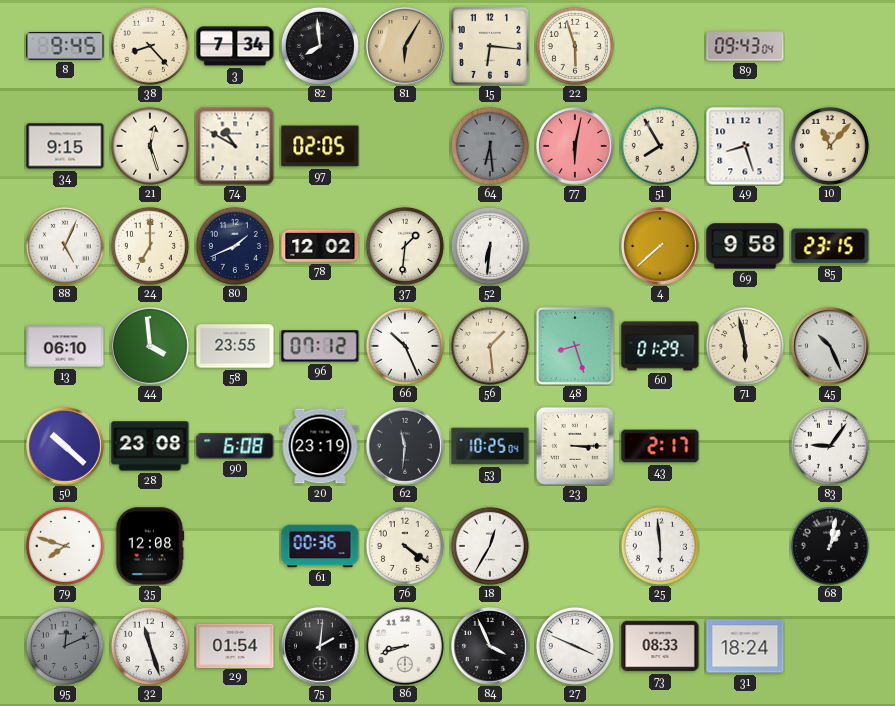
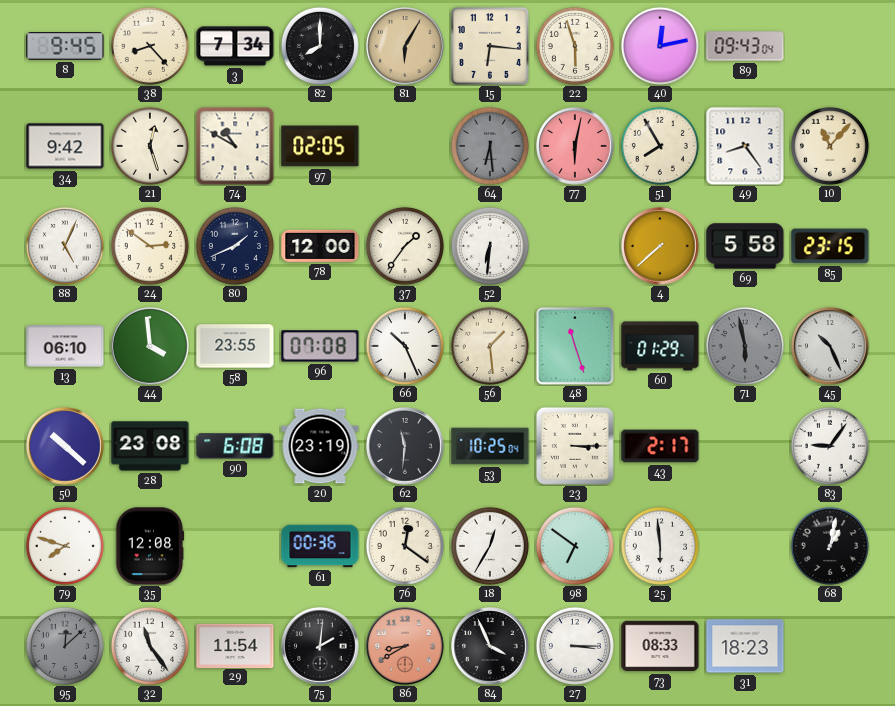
82: 7:59 -> 8:00
40: none -> 12:13
34: 9:15 -> 9:42
49: 8:27 -> 8:24
24: 7:00 -> 2:51
78: 12:02 -> 12:00
37: 1:31 -> 1:36
69: 9:58 -> 5:58
96: 07:12 -> 07:08
48: 8:27 -> 11:27
71 dial: cream -> grey
76: 4:21 -> 12:21
98: none -> 6:51
95: 12:11 -> 12:08
32: 11:27 -> 11:24
29: 01:54 -> 11:54
86: 8:42 -> 8:40
86 dial: white -> salmon
27: 3:49 -> 3:15
31: 18:24 -> 18:23
